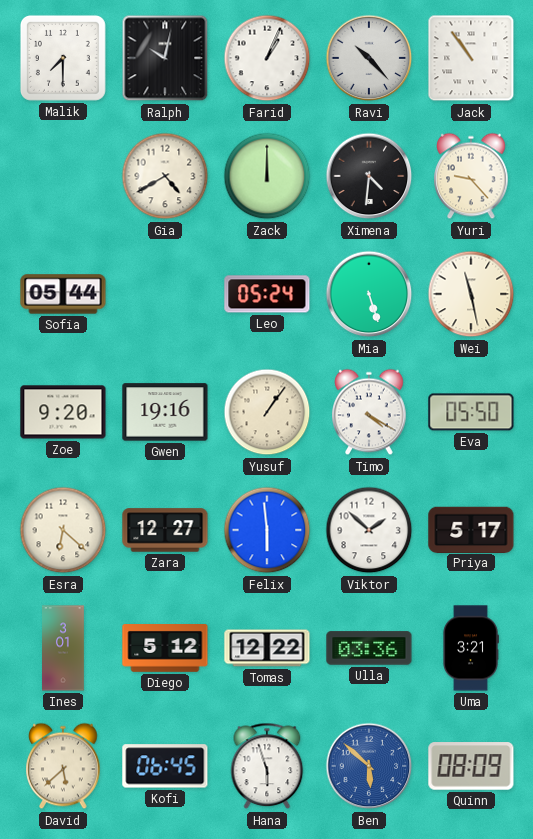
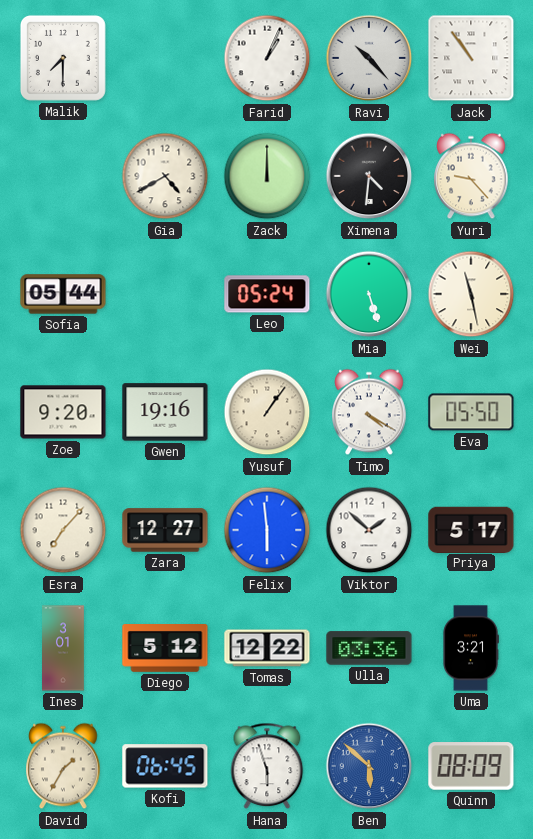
Ralph: 10:02 -> none
Esra: 6:22 -> 7:07
David: 5:38 -> 1:35
